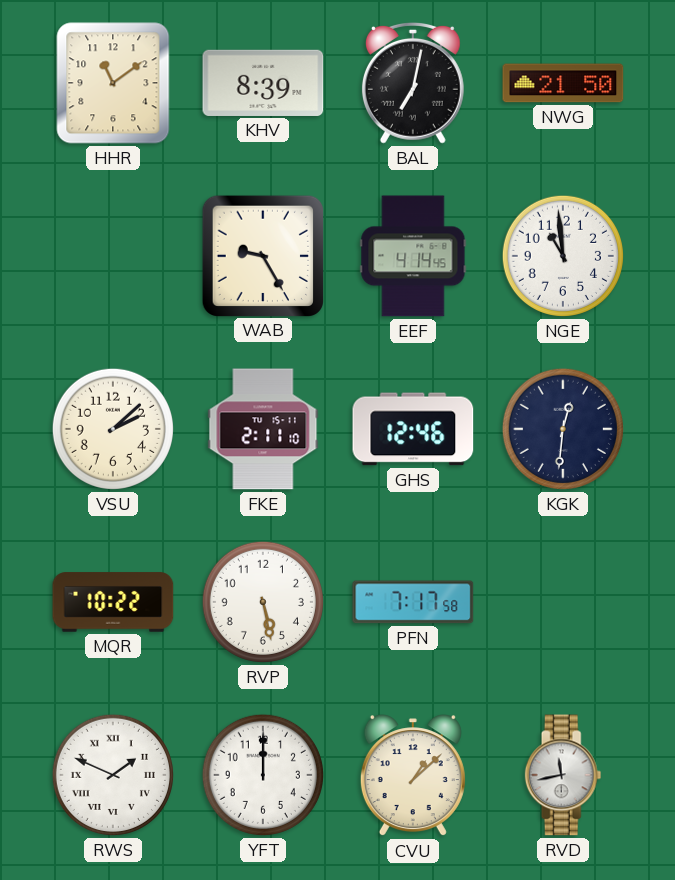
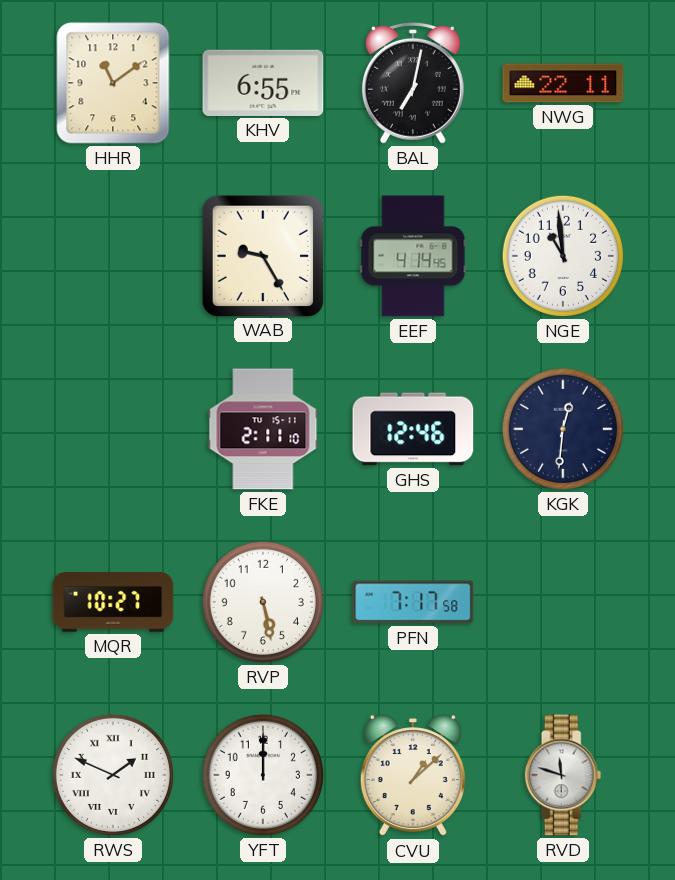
KHV: 8:39 -> 6:55
NWG: 21:50 -> 22:11
VSU: 2:08 -> none
MQR: 10:22 -> 10:27
RVD: 11:43 -> 11:48
